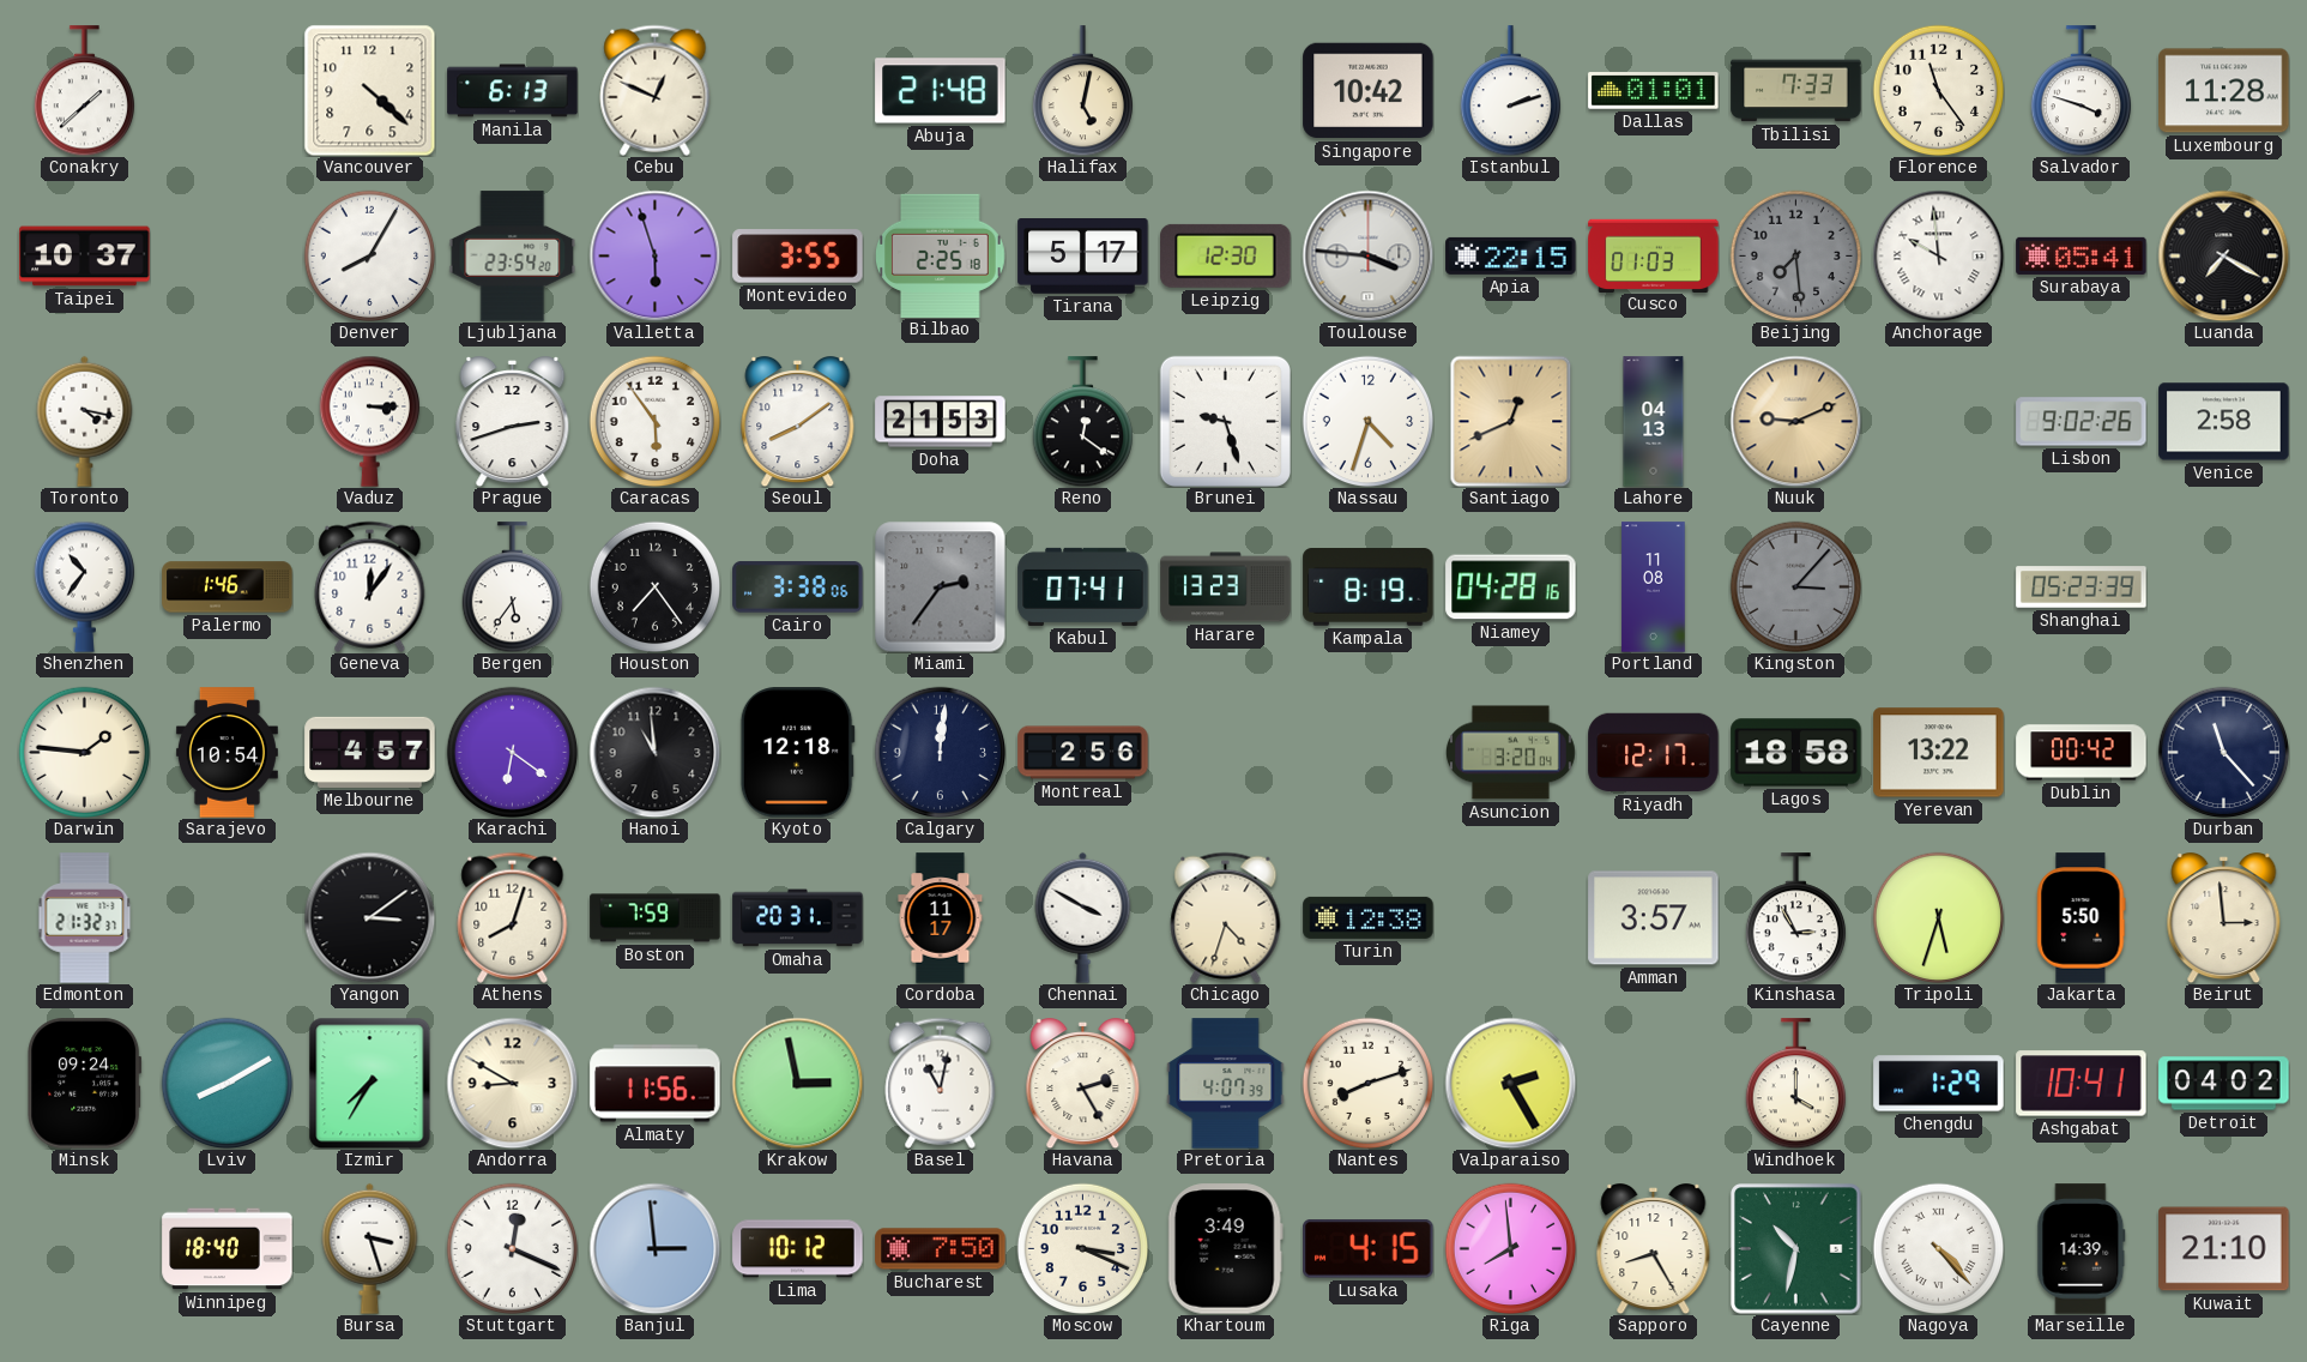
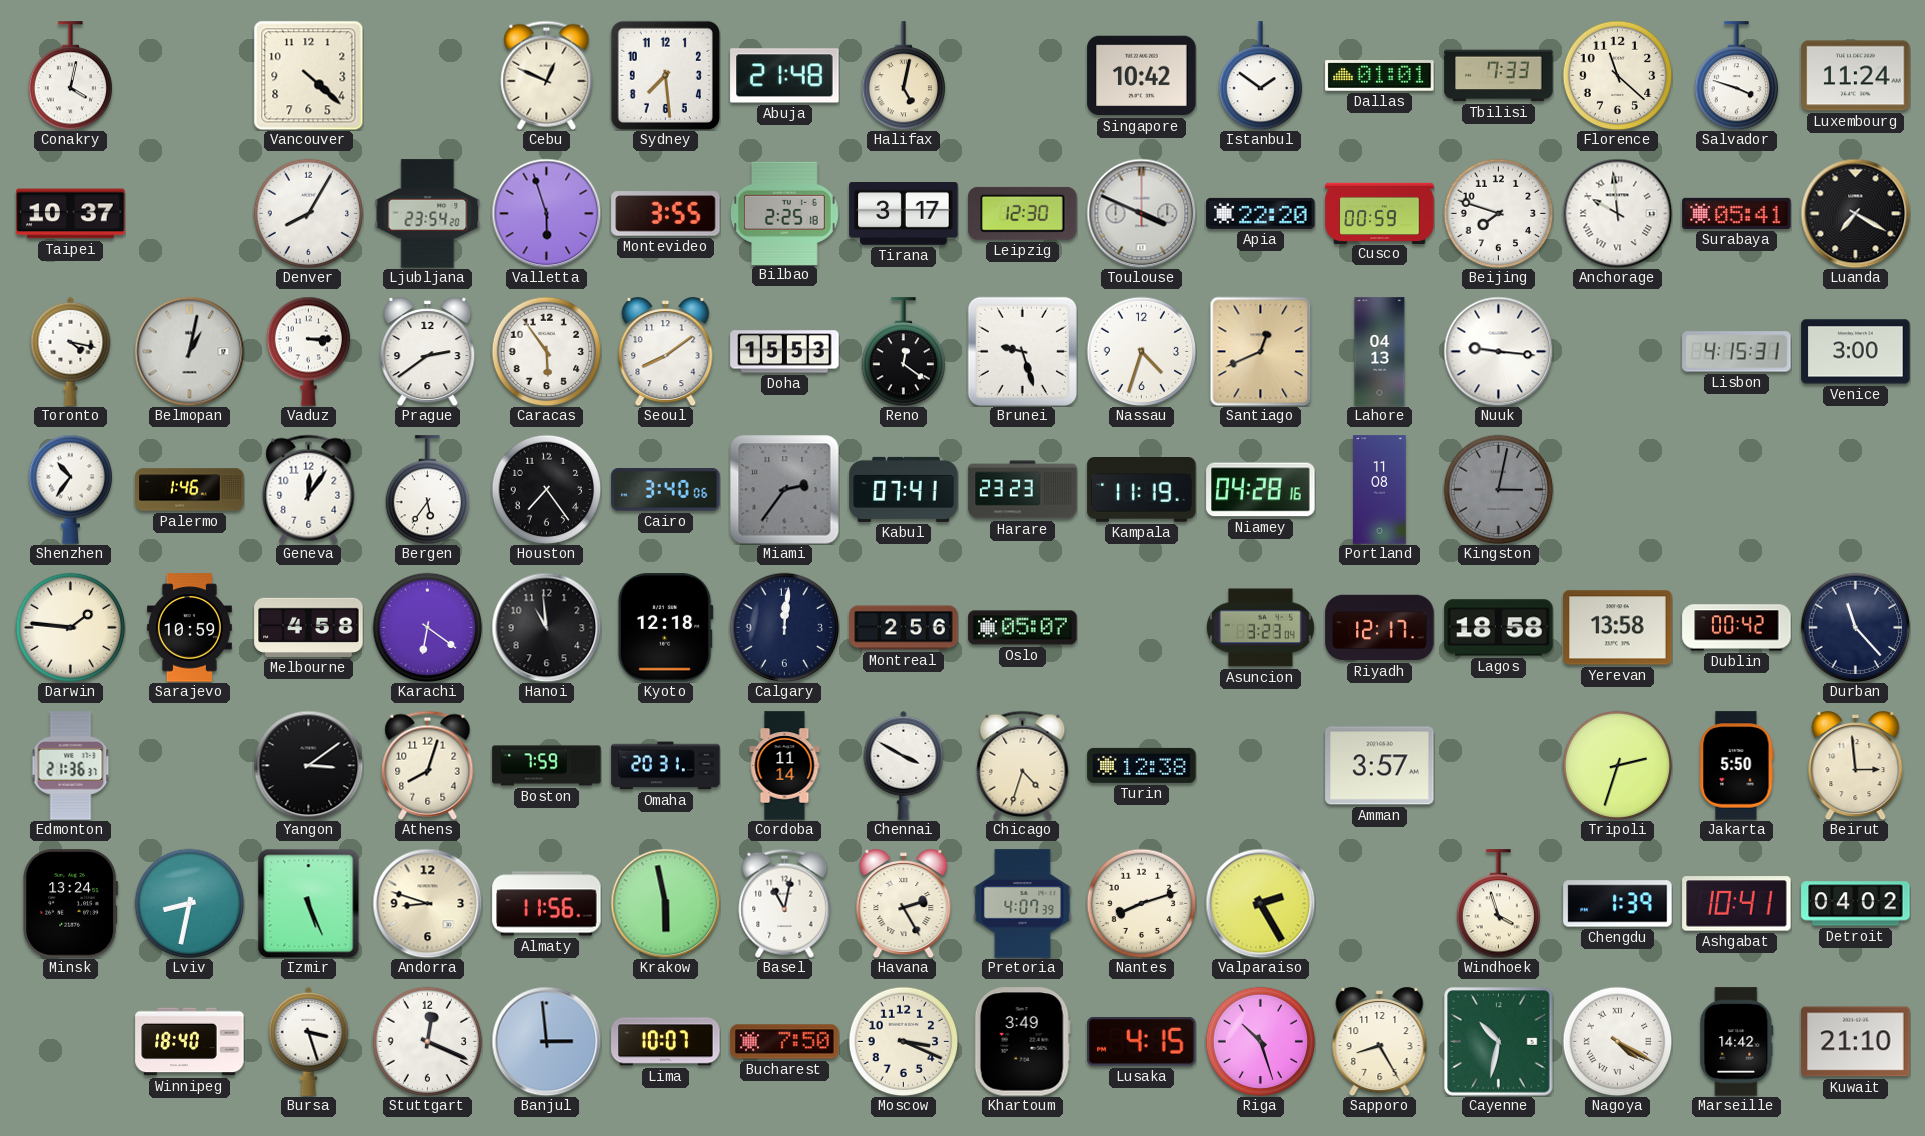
Conakry: 1:38 -> 4:02
Manila: 6:13 -> none
Sydney: none -> 7:29
Istanbul: 2:12 -> 1:51
Florence: 11:24 -> 11:22
Luxembourg: 11:28 -> 11:24
Tirana: 5:17 -> 3:17
Toulouse: 3:46 -> 3:49
Apia: 22:15 -> 22:20
Cusco: 01:03 -> 00:59
Beijing: 7:29 -> 7:48
Beijing dial: grey -> white
Belmopan: none -> 1:02
Prague: 2:42 -> 2:39
Doha: 21:53 -> 15:53
Nuuk: 9:11 -> 9:16
Nuuk dial: champagne -> white
Lisbon: 9:02 -> 4:15
Venice: 2:58 -> 3:00
Cairo: 3:38 -> 3:40
Harare: 13:23 -> 23:23
Kampala: 8:19 -> 11:19
Kingston: 3:07 -> 3:02
Shanghai: 05:23 -> none
Sarajevo: 10:54 -> 10:59
Melbourne: 4:57 -> 4:58
Oslo: none -> 05:07
Asuncion: 3:20 -> 3:23
Yerevan: 13:22 -> 13:58
Edmonton: 21:32 -> 21:36
Cordoba: 11:17 -> 11:14
Kinshasa: 2:55 -> none
Tripoli: 5:33 -> 2:33
Minsk: 09:24 -> 13:24
Lviv: 8:10 -> 8:32
Izmir: 7:35 -> 5:26
Andorra: 8:50 -> 8:48
Krakow: 2:58 -> 5:58
Windhoek: 4:00 -> 3:57
Chengdu: 1:29 -> 1:39
Lima: 10:12 -> 10:07
Riga: 7:59 -> 10:27
Nagoya: 4:23 -> 4:20
Marseille: 14:39 -> 14:42
